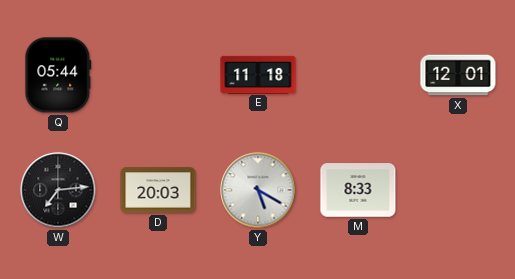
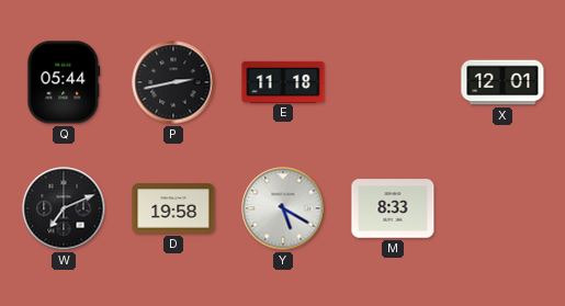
P: none -> 2:43
W: 7:14 -> 7:11
D: 20:03 -> 19:58
